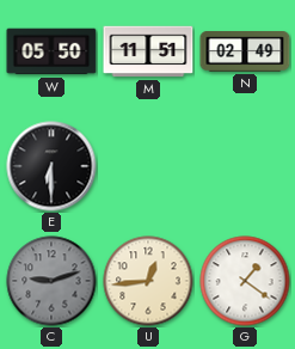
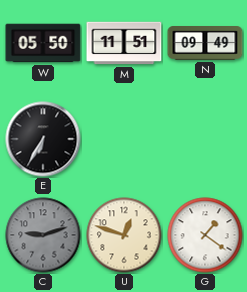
N: 02:49 -> 09:49
E: 6:30 -> 6:35
U: 12:44 -> 12:48
